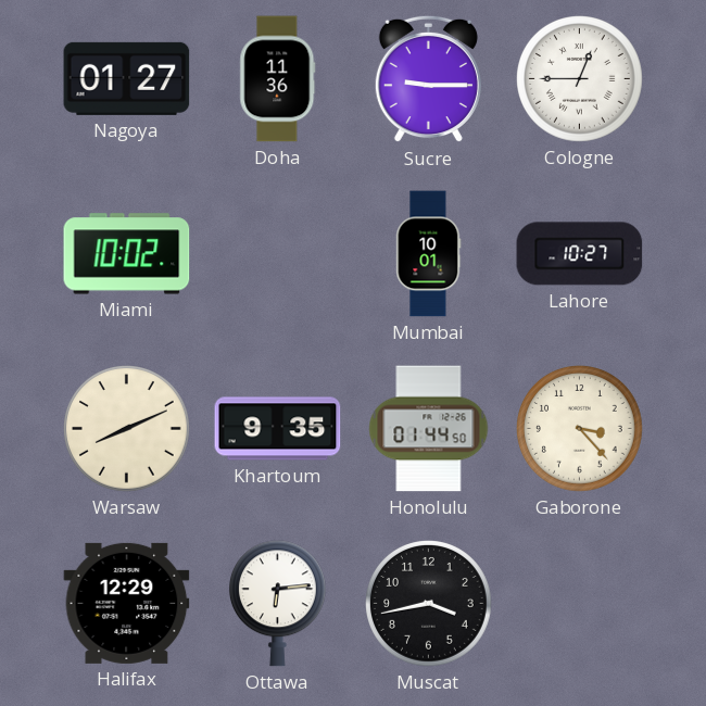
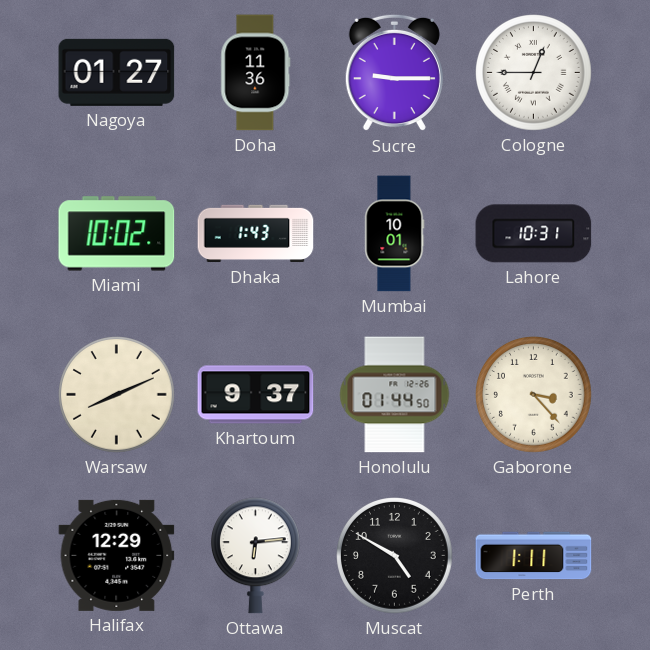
Dhaka: none -> 1:43
Lahore: 10:27 -> 10:31
Khartoum: 9:35 -> 9:37
Muscat: 3:43 -> 4:50
Perth: none -> 1:11
